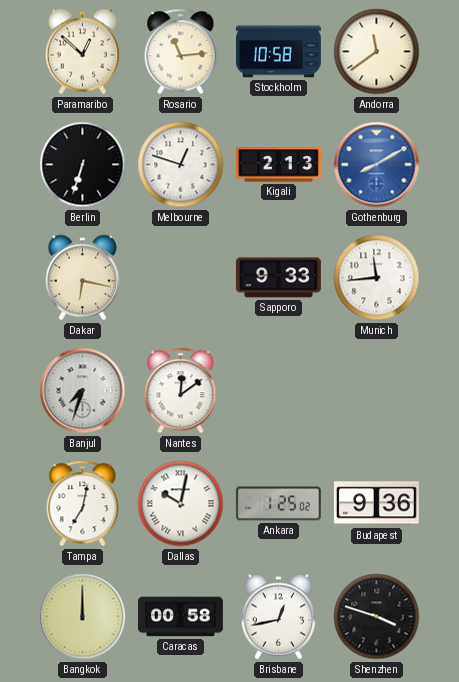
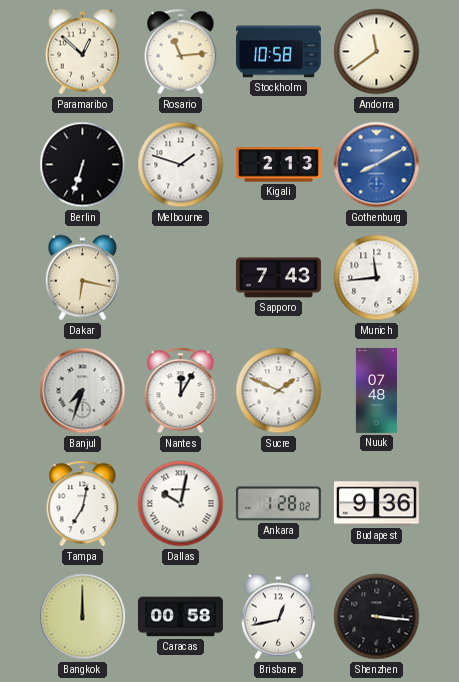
Melbourne: 12:48 -> 1:48
Sapporo: 9:33 -> 7:43
Nantes: 12:09 -> 12:05
Sucre: none -> 1:49
Nuuk: none -> 07:48
Ankara: 1:25 -> 1:28
Shenzhen: 3:48 -> 3:16
